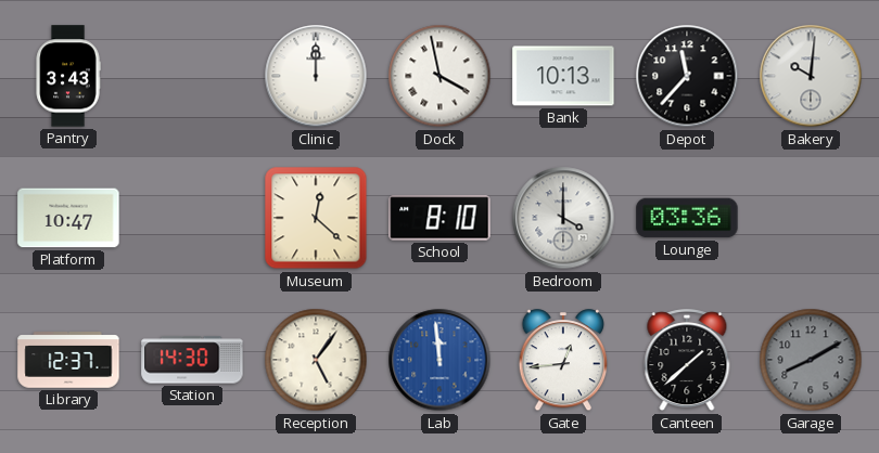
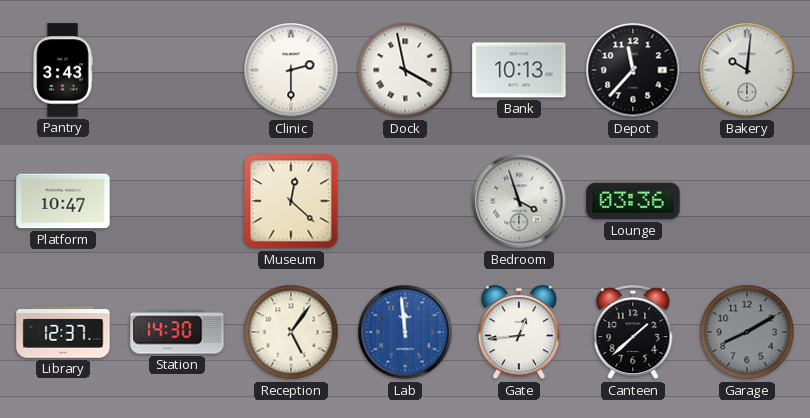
Clinic: 12:00 -> 2:30
School: 8:10 -> none
Bedroom: 4:00 -> 3:57
